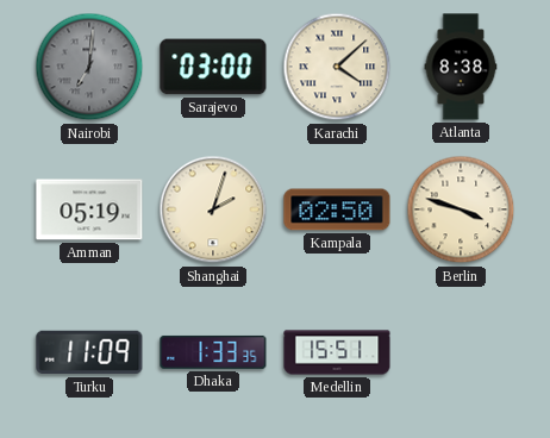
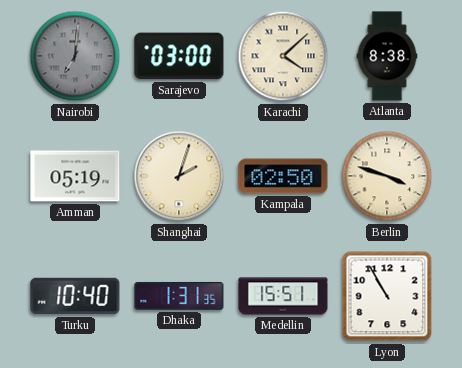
Turku: 11:09 -> 10:40
Dhaka: 1:33 -> 1:31
Lyon: none -> 10:55
